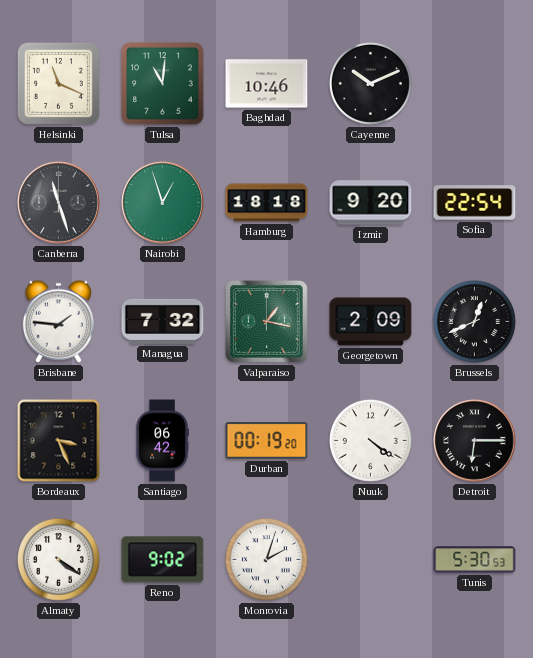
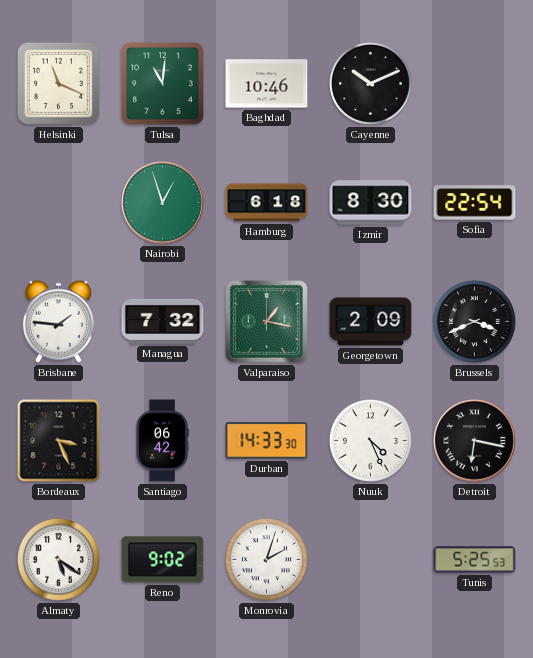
Canberra: 11:27 -> none
Hamburg: 18:18 -> 6:18
Izmir: 9:20 -> 8:30
Brussels: 12:41 -> 3:41
Durban: 00:19 -> 14:33
Nuuk: 4:21 -> 4:26
Detroit: 6:15 -> 6:17
Almaty: 4:21 -> 5:21
Tunis: 5:30 -> 5:25
